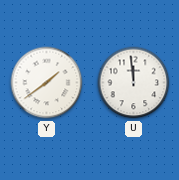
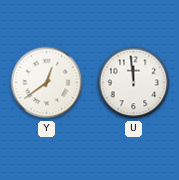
Y: 1:39 -> 12:39
